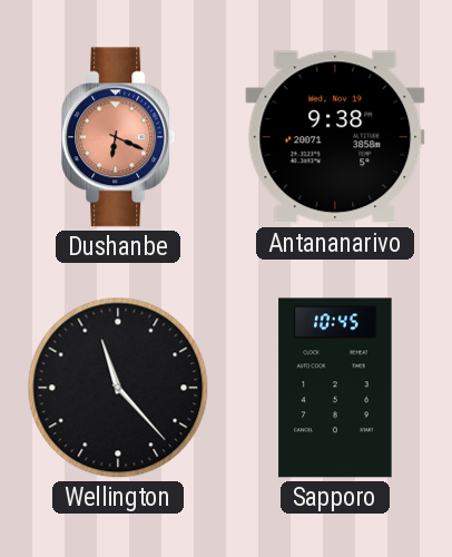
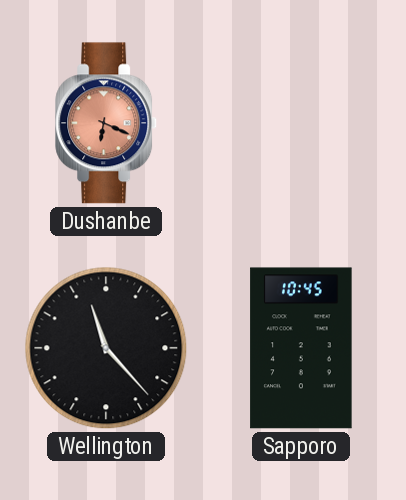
Antananarivo: 9:38 -> none
